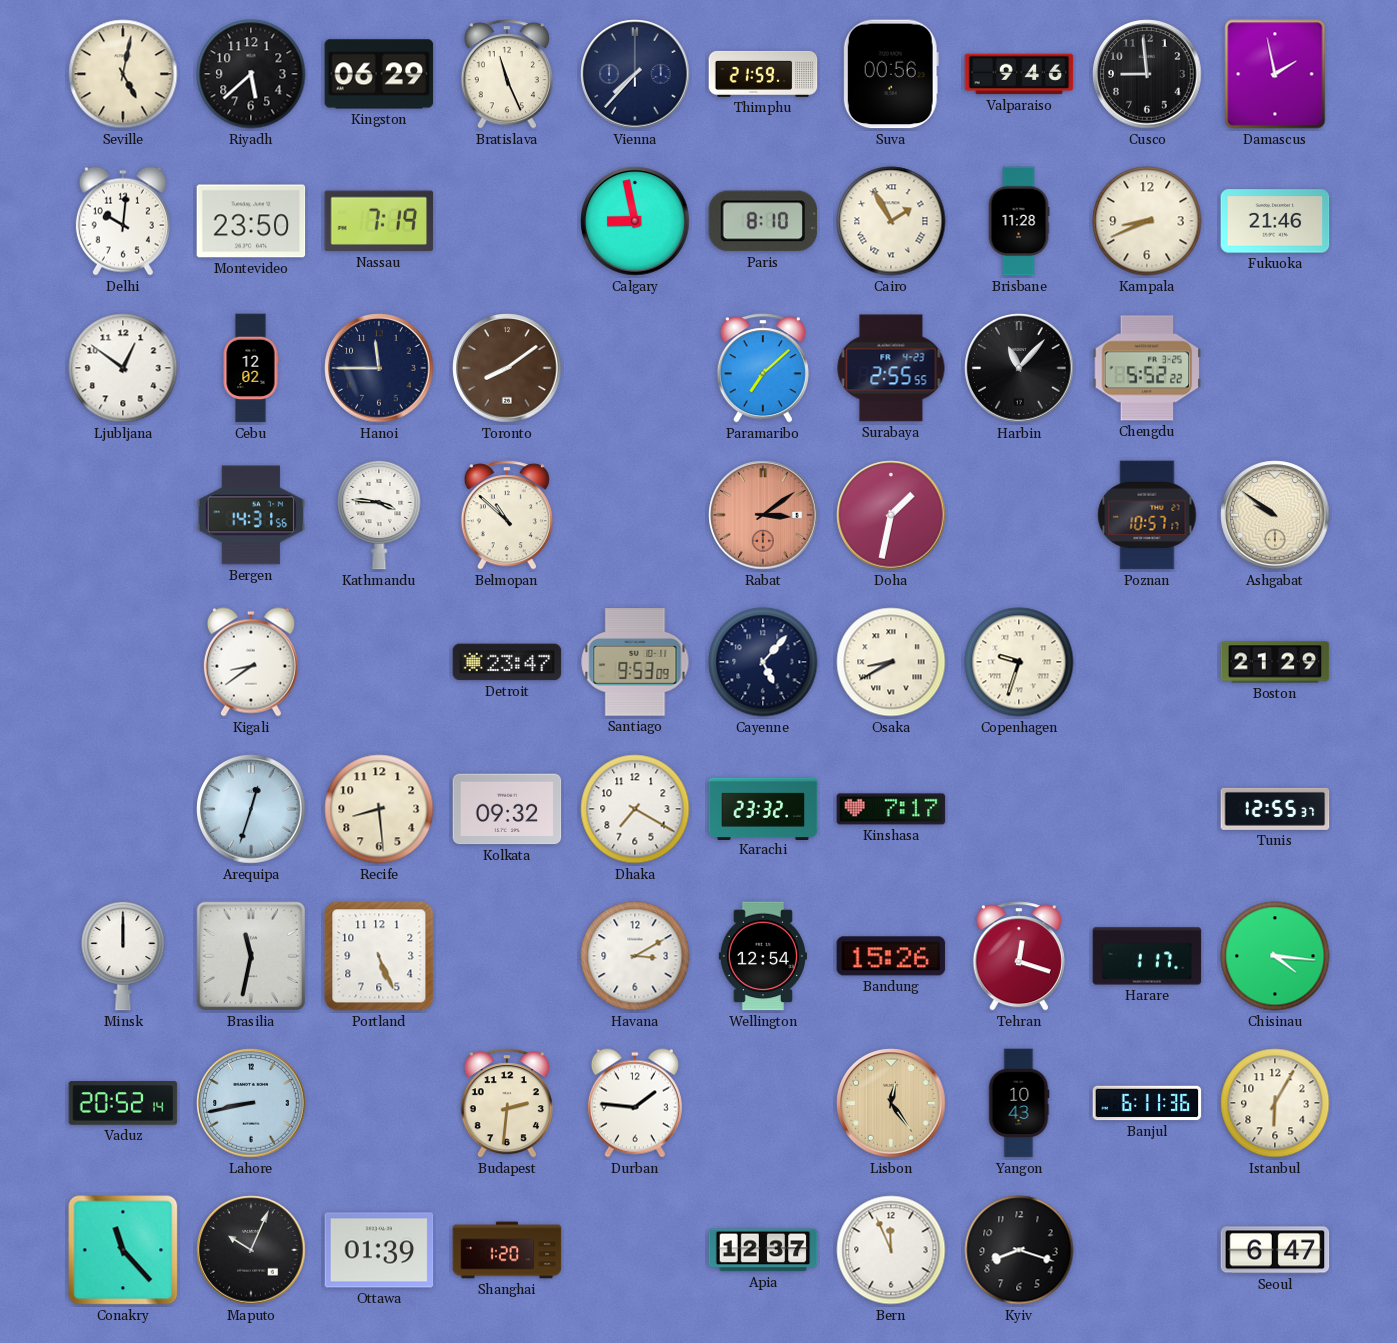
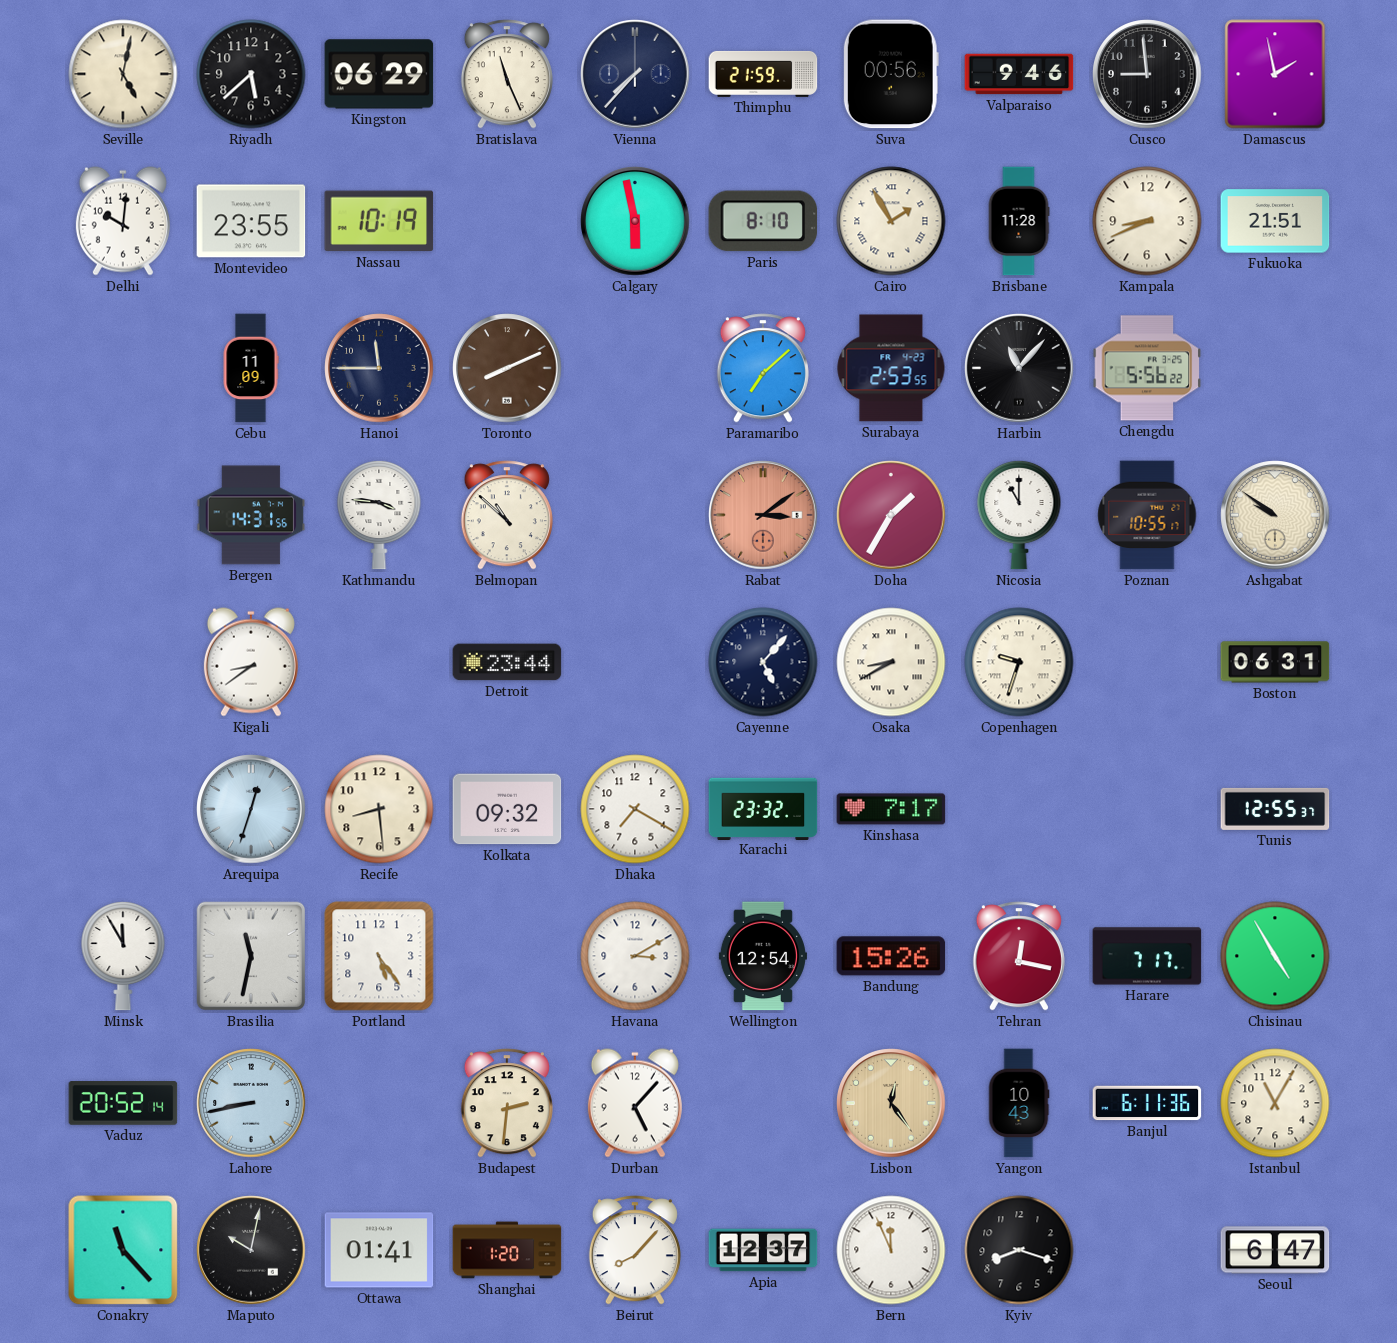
Montevideo: 23:50 -> 23:55
Nassau: 7:19 -> 10:19
Calgary: 8:58 -> 5:58
Fukuoka: 21:46 -> 21:51
Ljubljana: 12:51 -> none
Cebu: 12:02 -> 11:09
Toronto: 8:09 -> 8:11
Surabaya: 2:55 -> 2:53
Chengdu: 5:52 -> 5:56
Doha: 1:32 -> 1:35
Nicosia: none -> 11:00
Poznan: 10:57 -> 10:55
Detroit: 23:47 -> 23:44
Santiago: 9:53 -> none
Boston: 21:29 -> 06:31
Minsk: 12:00 -> 11:55
Portland: 5:26 -> 5:24
Tehran: 12:18 -> 12:17
Harare: 1:17 -> 7:17
Chisinau: 4:16 -> 4:55
Durban: 1:46 -> 5:07
Istanbul: 6:05 -> 11:05
Maputo: 10:04 -> 10:02
Ottawa: 01:39 -> 01:41
Beirut: none -> 8:07
